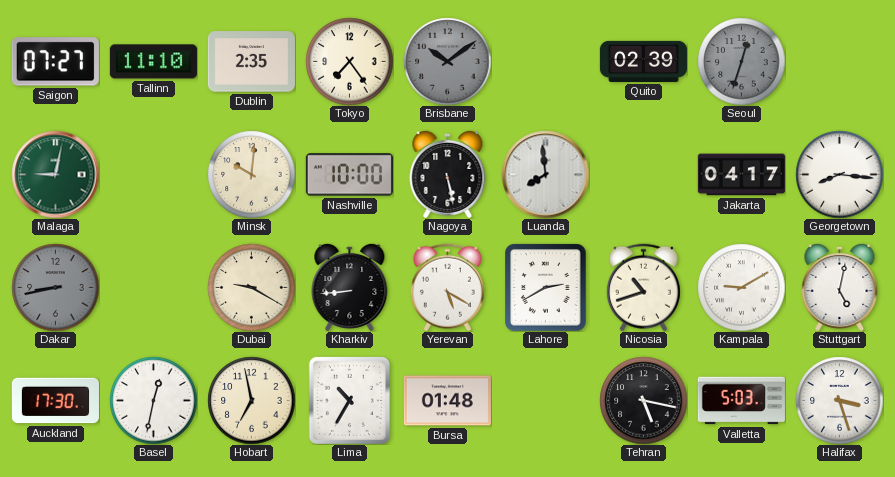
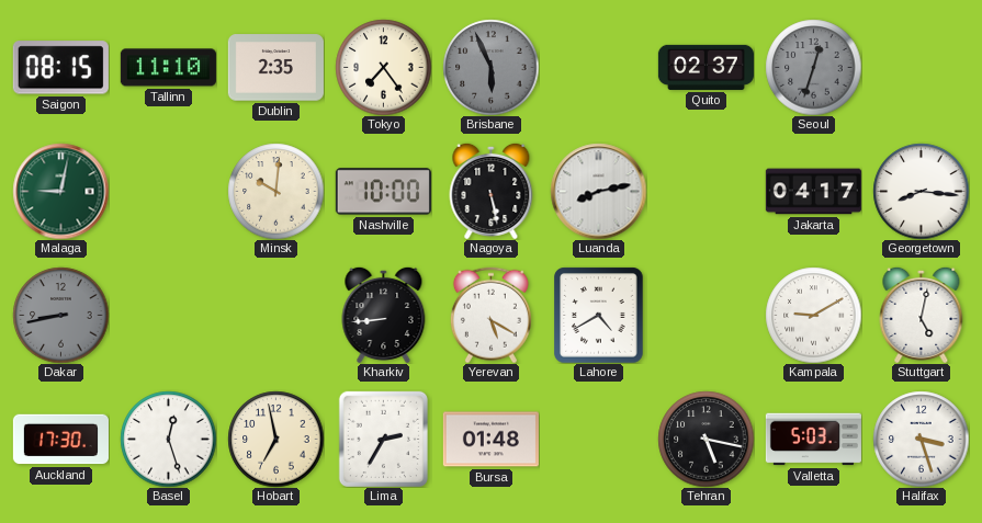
Saigon: 07:27 -> 08:15
Brisbane: 10:09 -> 5:56
Quito: 02:39 -> 02:37
Luanda: 7:59 -> 8:13
Dubai: 9:20 -> none
Lahore: 2:40 -> 4:40
Nicosia: 10:42 -> none
Basel: 12:32 -> 12:27
Lima: 10:35 -> 2:35
